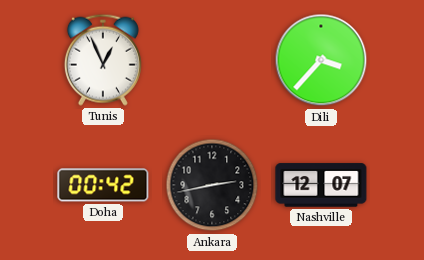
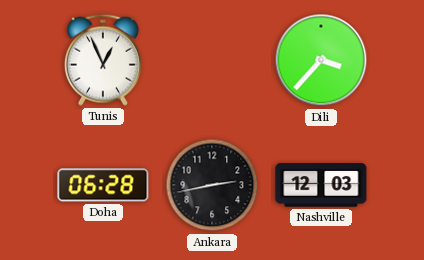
Doha: 00:42 -> 06:28
Nashville: 12:07 -> 12:03
